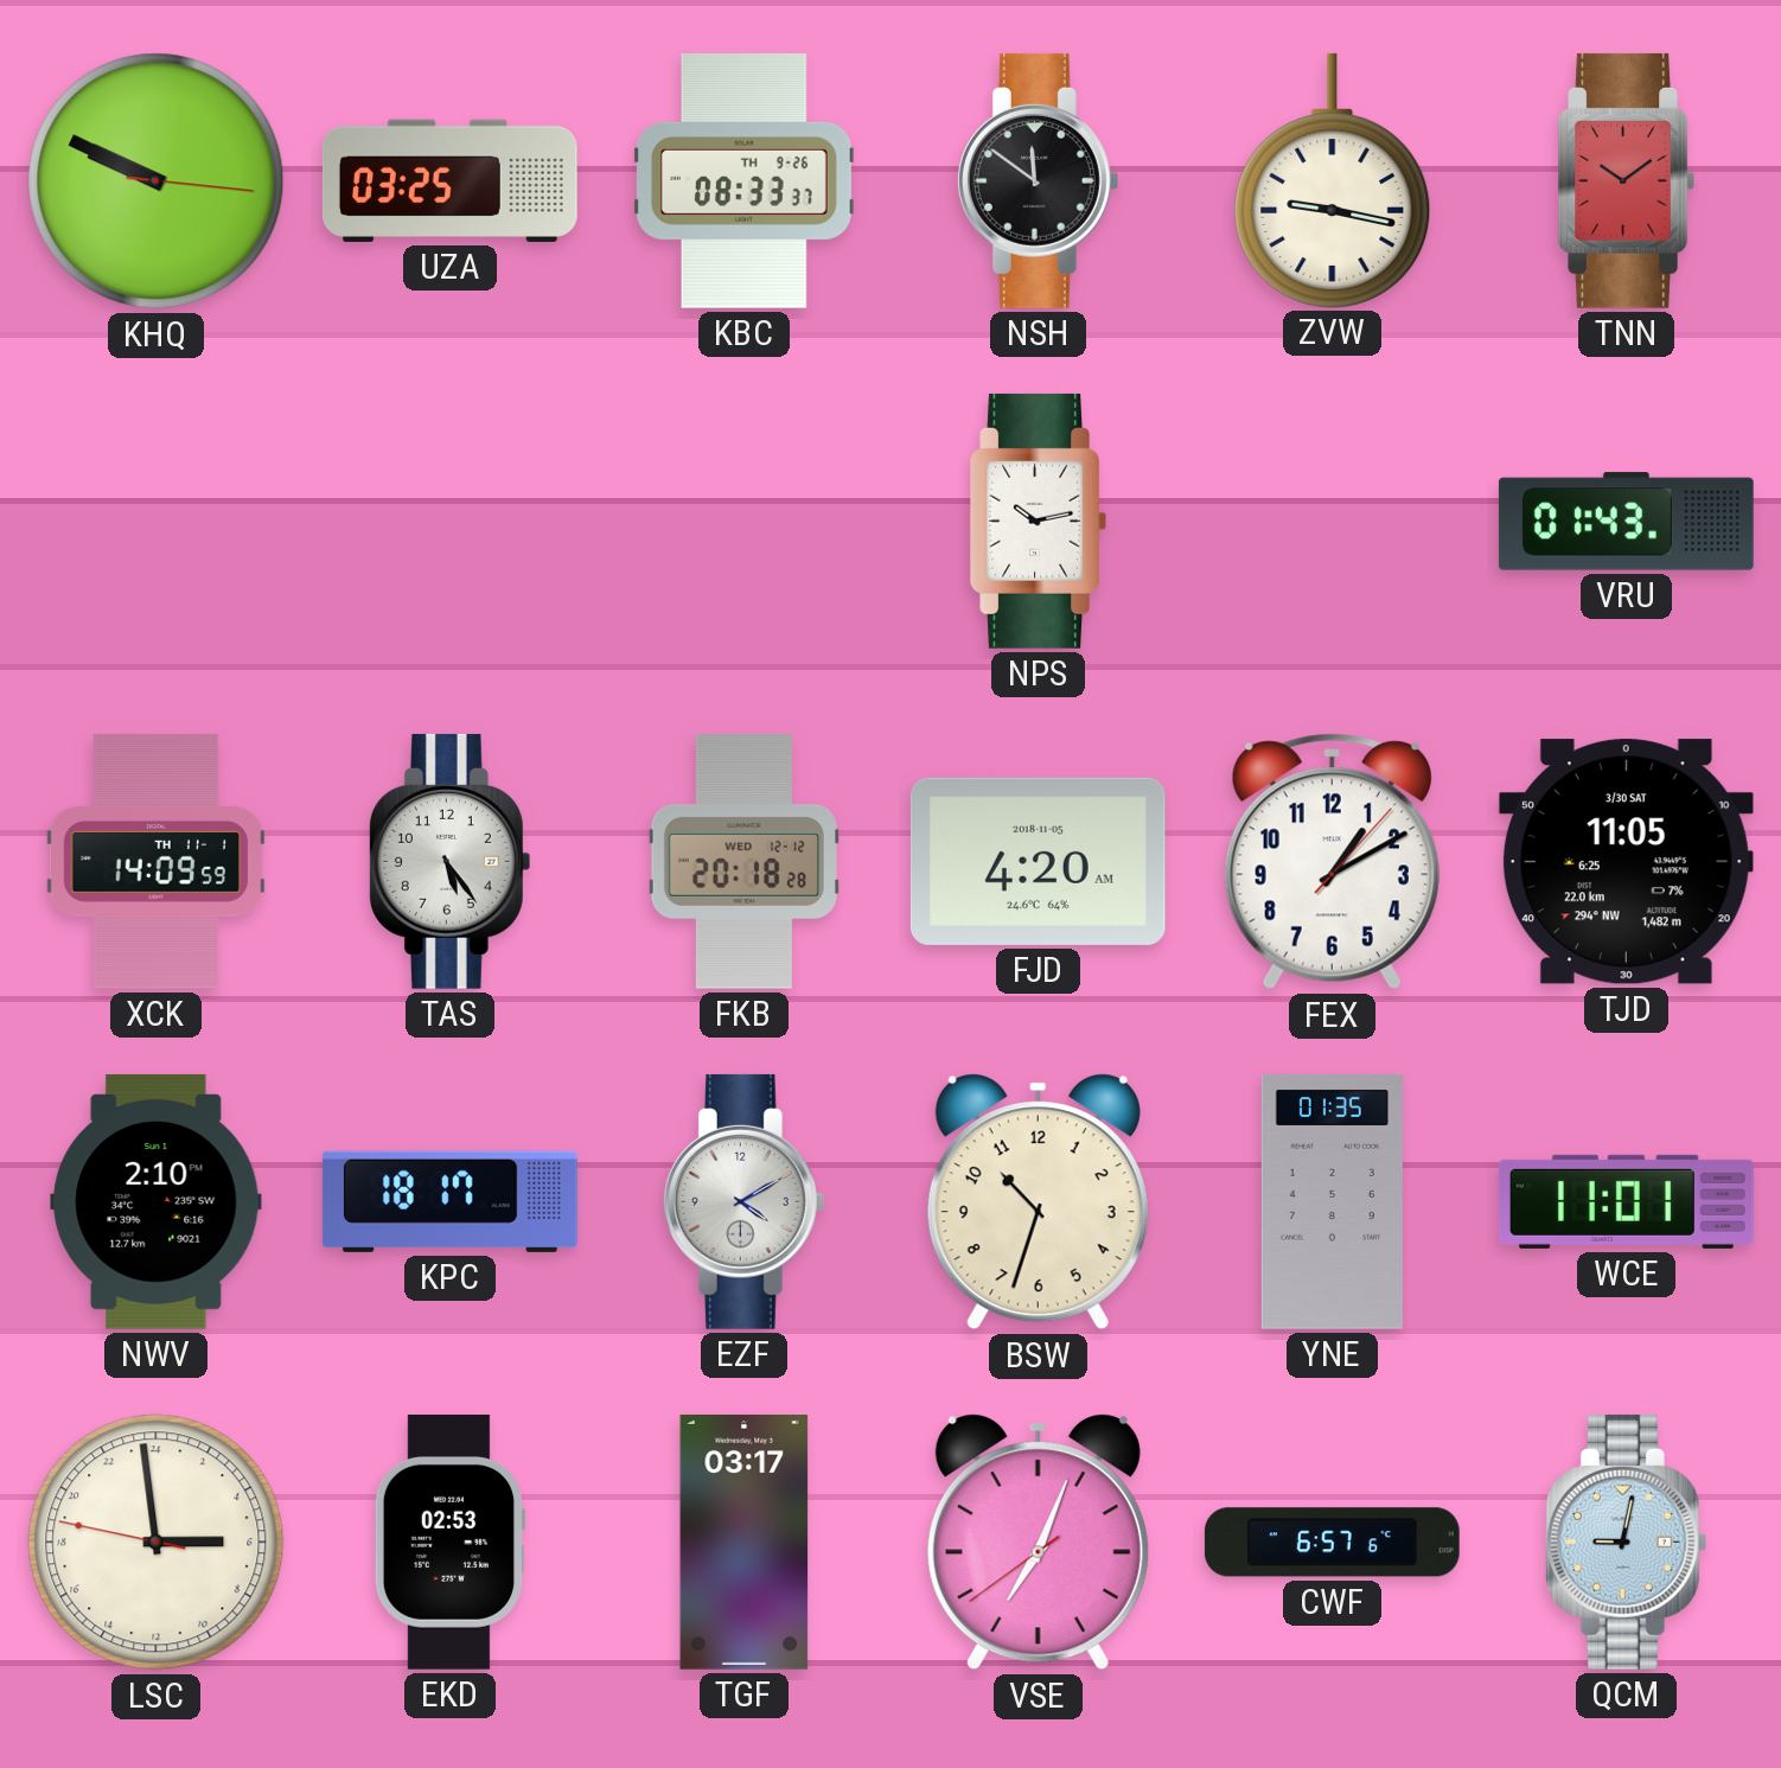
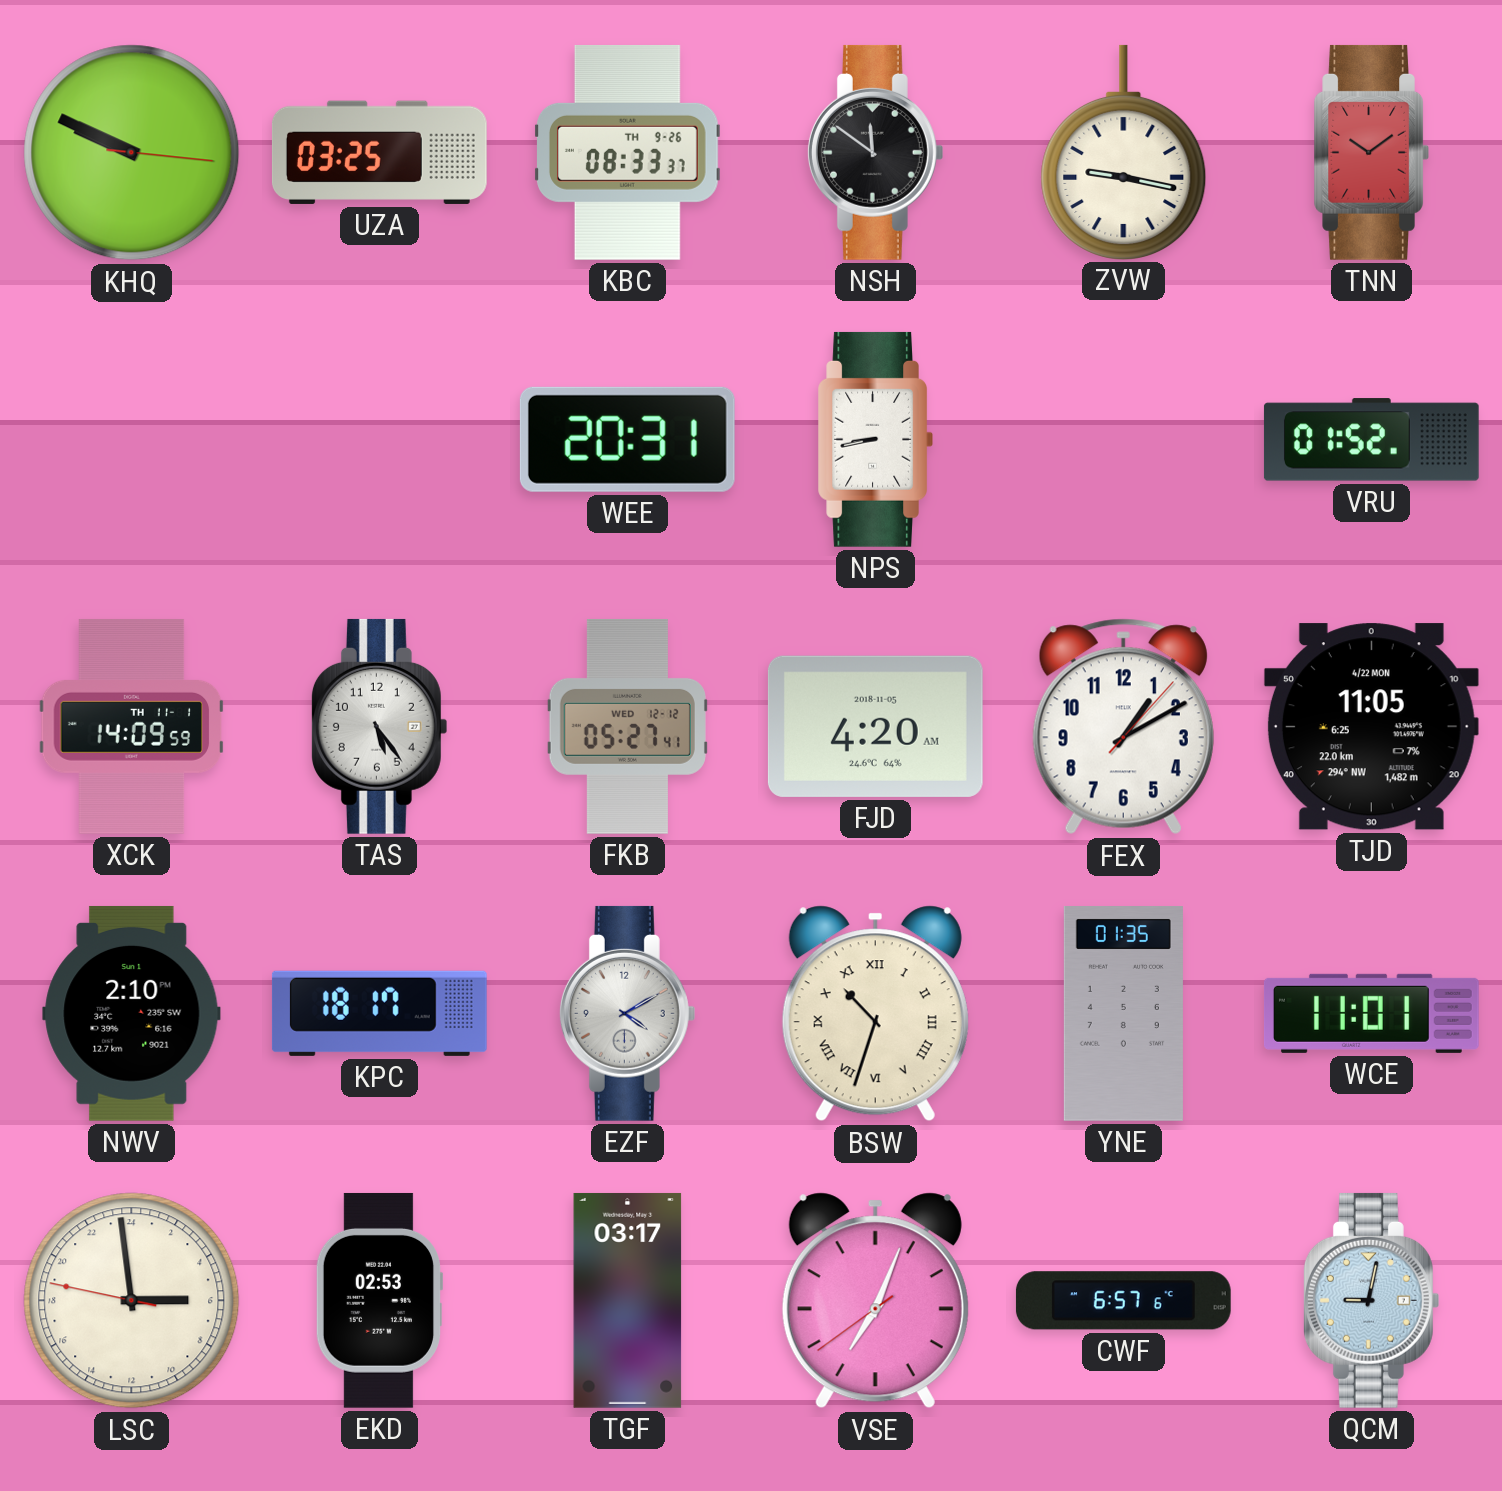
WEE: none -> 20:31
NPS: 10:13 -> 8:43
VRU: 01:43 -> 01:52
FKB: 20:18 -> 05:27
TJD date: 3/30 SAT -> 4/22 MON
BSW numerals: Arabic -> Roman
